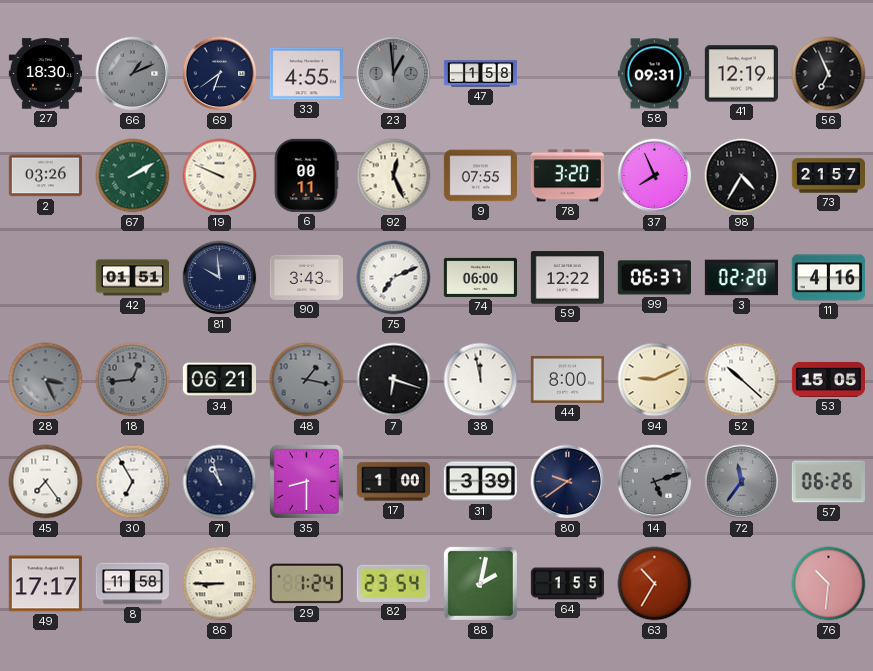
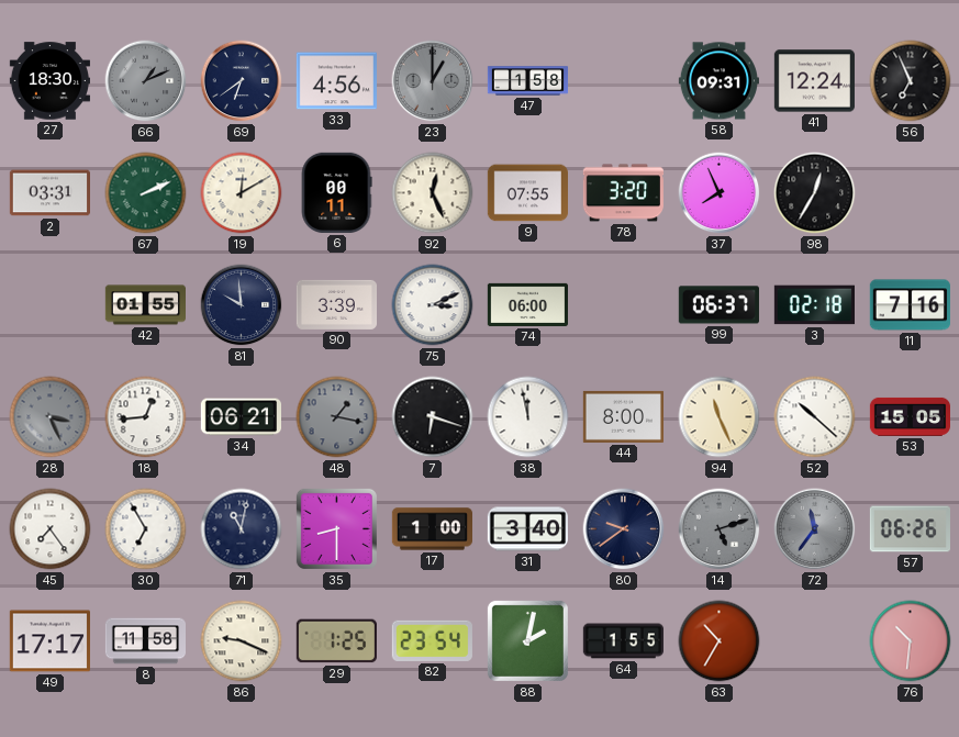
33: 4:55 -> 4:56
23: 12:59 -> 1:00
41: 12:19 -> 12:24
2: 03:26 -> 03:31
67: 2:10 -> 2:11
19: 9:49 -> 12:10
98: 4:35 -> 12:35
73: 21:57 -> none
42: 01:51 -> 01:55
90: 3:43 -> 3:39
75: 7:11 -> 3:11
59: 12:22 -> none
3: 02:20 -> 02:18
11: 4:16 -> 7:16
18 dial: grey -> white
94: 9:11 -> 11:26
71: 10:57 -> 11:02
31: 3:39 -> 3:40
86: 8:45 -> 9:19
29: 1:24 -> 1:25
